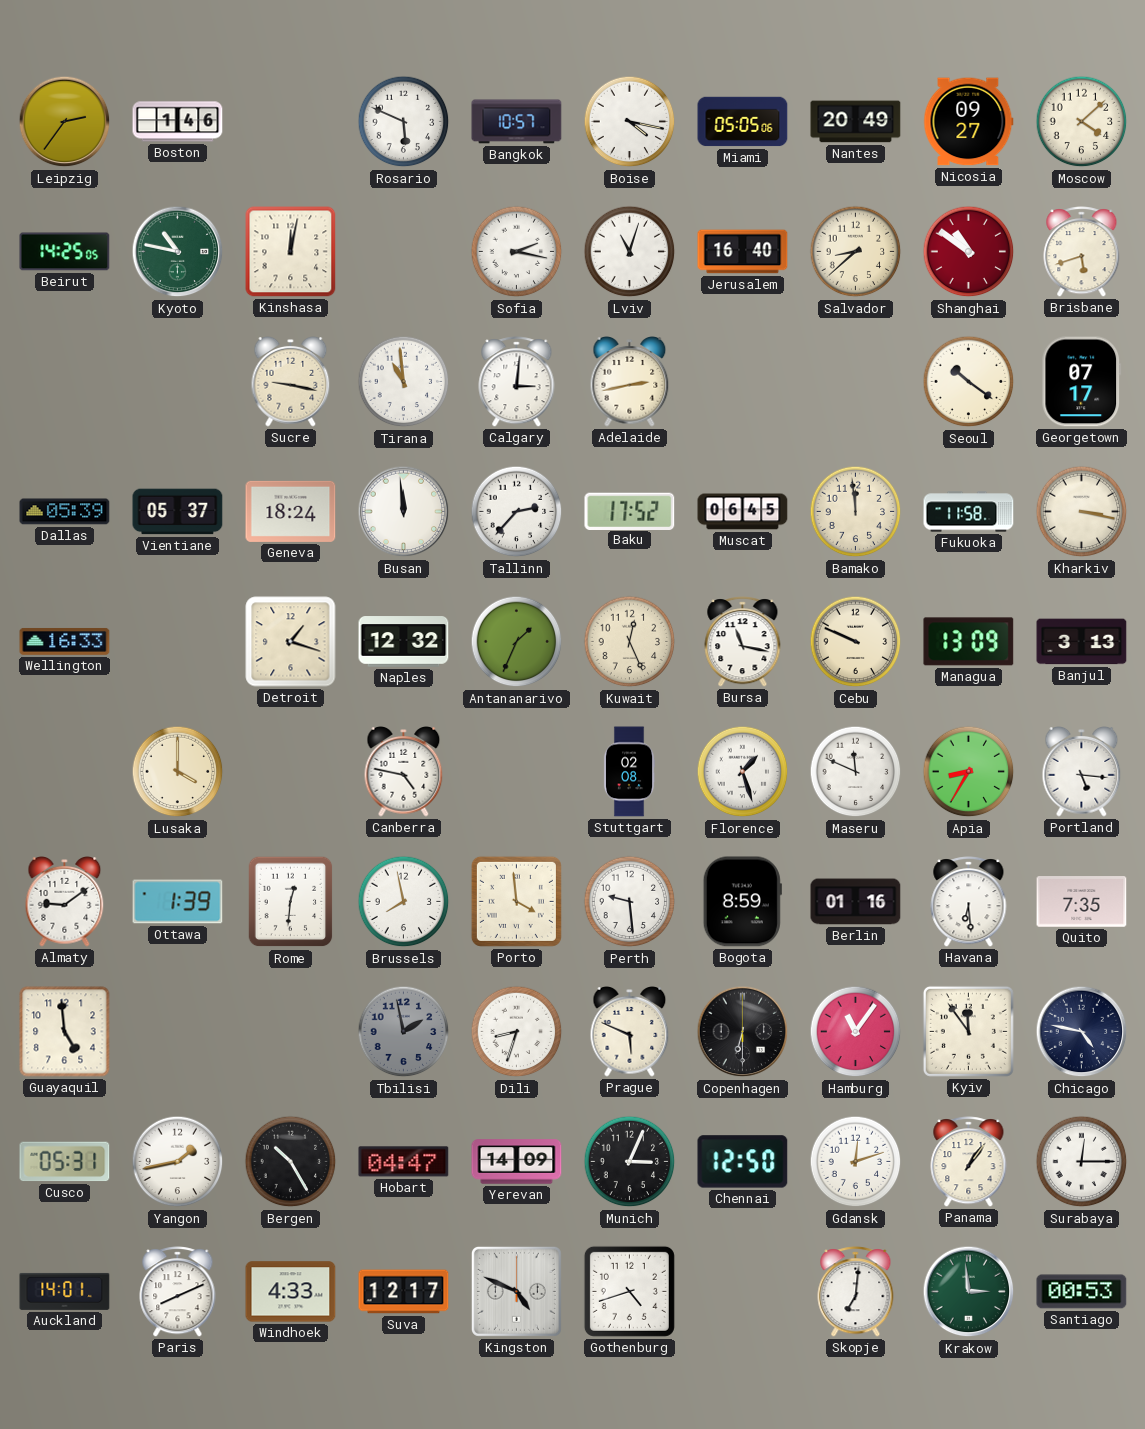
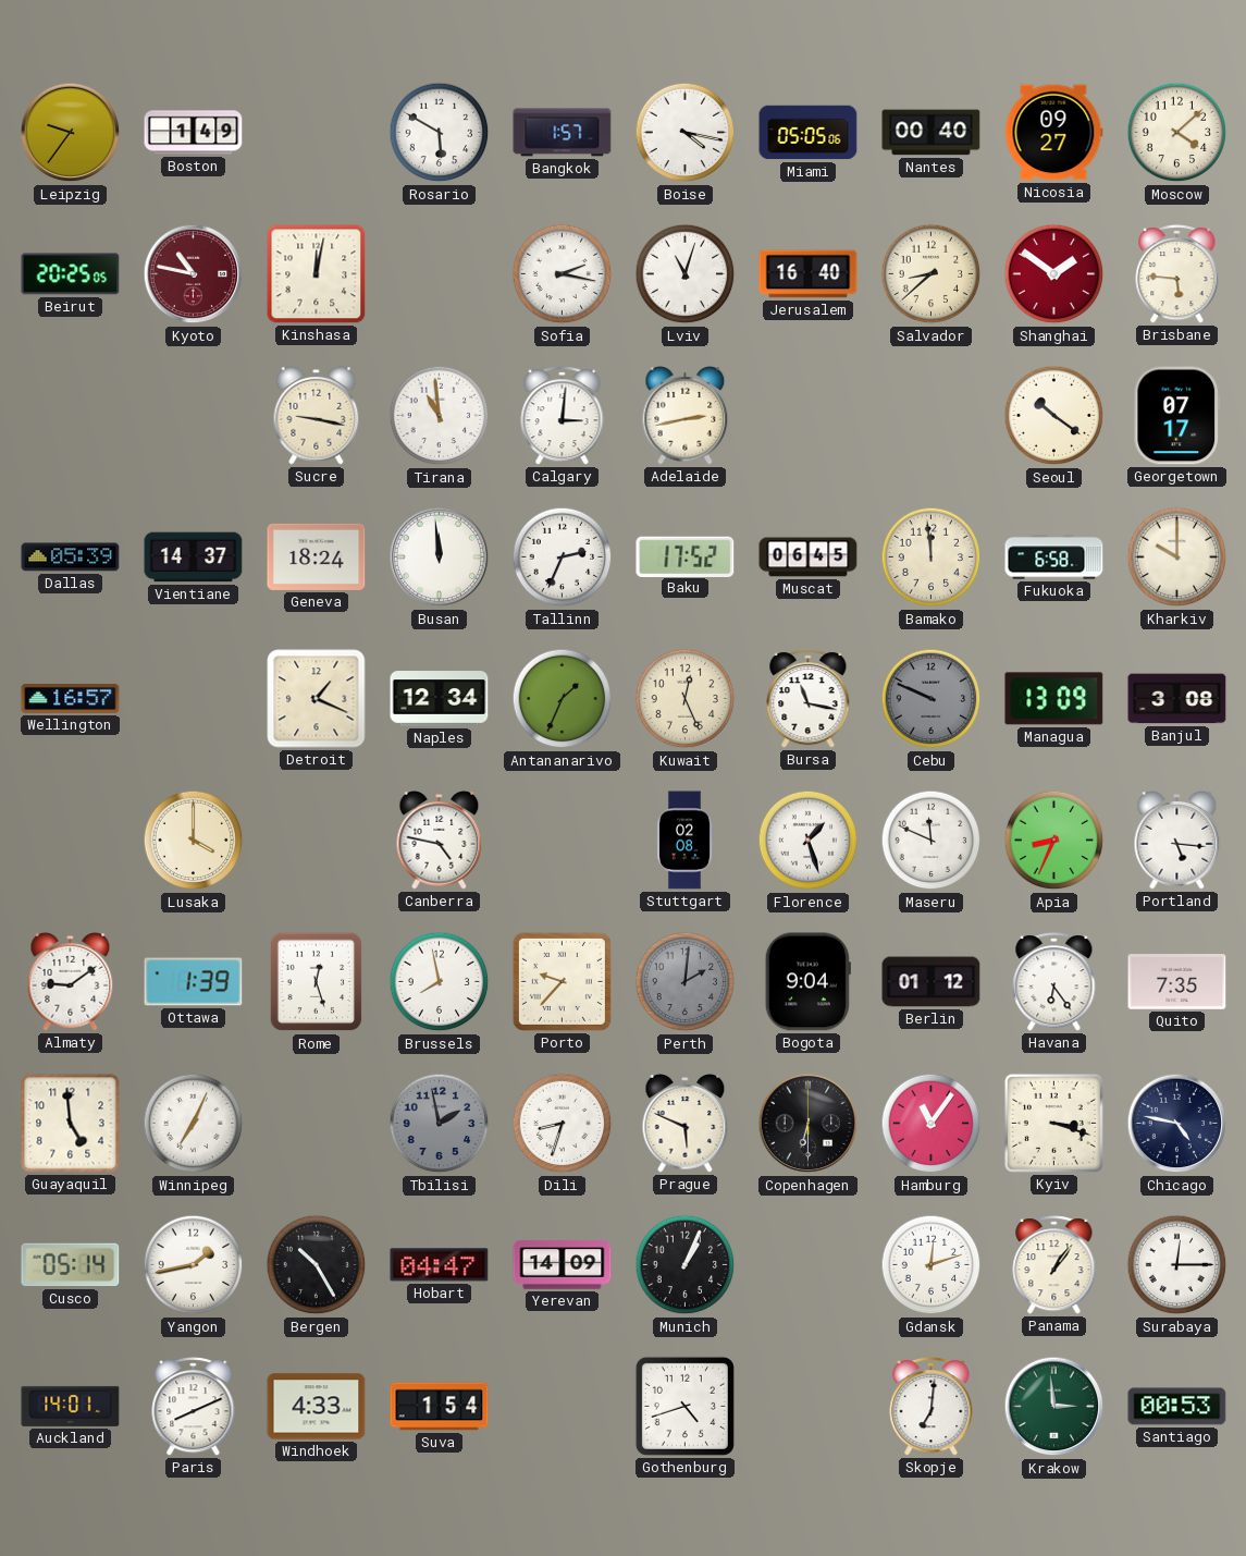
Leipzig: 2:36 -> 9:36
Boston: 1:46 -> 1:49
Rosario: 5:49 -> 5:50
Bangkok: 10:57 -> 1:57
Nantes: 20:49 -> 00:40
Beirut: 14:25 -> 20:25
Kyoto dial: green -> burgundy
Shanghai: 10:51 -> 1:51
Brisbane: 5:42 -> 5:46
Vientiane: 05:37 -> 14:37
Tallinn: 2:37 -> 2:34
Fukuoka: 11:58 -> 6:58
Kharkiv: 3:17 -> 10:00
Wellington: 16:33 -> 16:57
Detroit: 1:18 -> 1:19
Naples: 12:32 -> 12:34
Cebu dial: cream -> grey
Banjul: 3:13 -> 3:08
Apia: 8:35 -> 8:34
Rome: 12:31 -> 12:27
Porto: 3:59 -> 9:37
Perth: 9:29 -> 2:01
Perth dial: white -> grey
Bogota: 8:59 -> 9:04
Berlin: 01:16 -> 01:12
Havana: 6:29 -> 6:24
Winnipeg: none -> 7:04
Kyiv: 11:54 -> 3:18
Cusco: 05:31 -> 05:14
Munich: 3:04 -> 1:04
Chennai: 12:50 -> none
Suva: 12:17 -> 1:54
Kingston: 4:49 -> none
